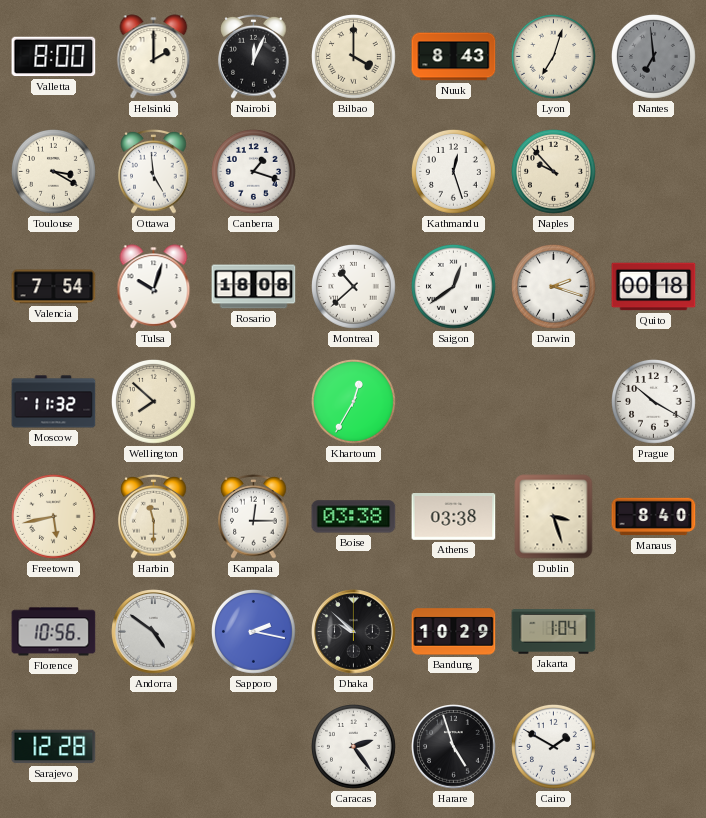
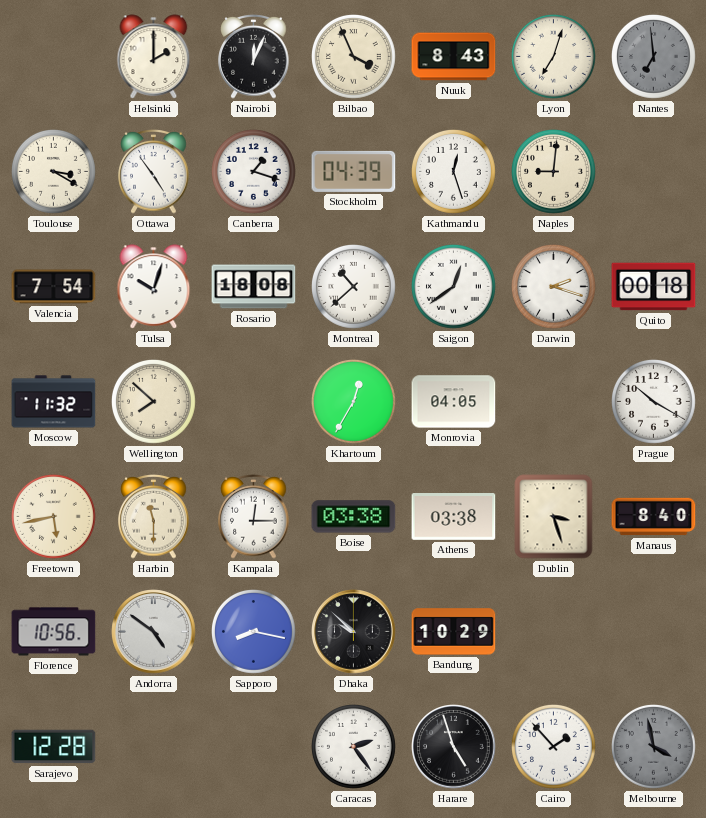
Valletta: 8:00 -> none
Bilbao: 4:00 -> 3:56
Ottawa: 4:59 -> 4:54
Stockholm: none -> 04:39
Naples: 9:53 -> 9:01
Monrovia: none -> 04:05
Sapporo: 2:17 -> 8:17
Jakarta: 1:04 -> none
Cairo: 1:50 -> 1:53
Melbourne: none -> 3:58
